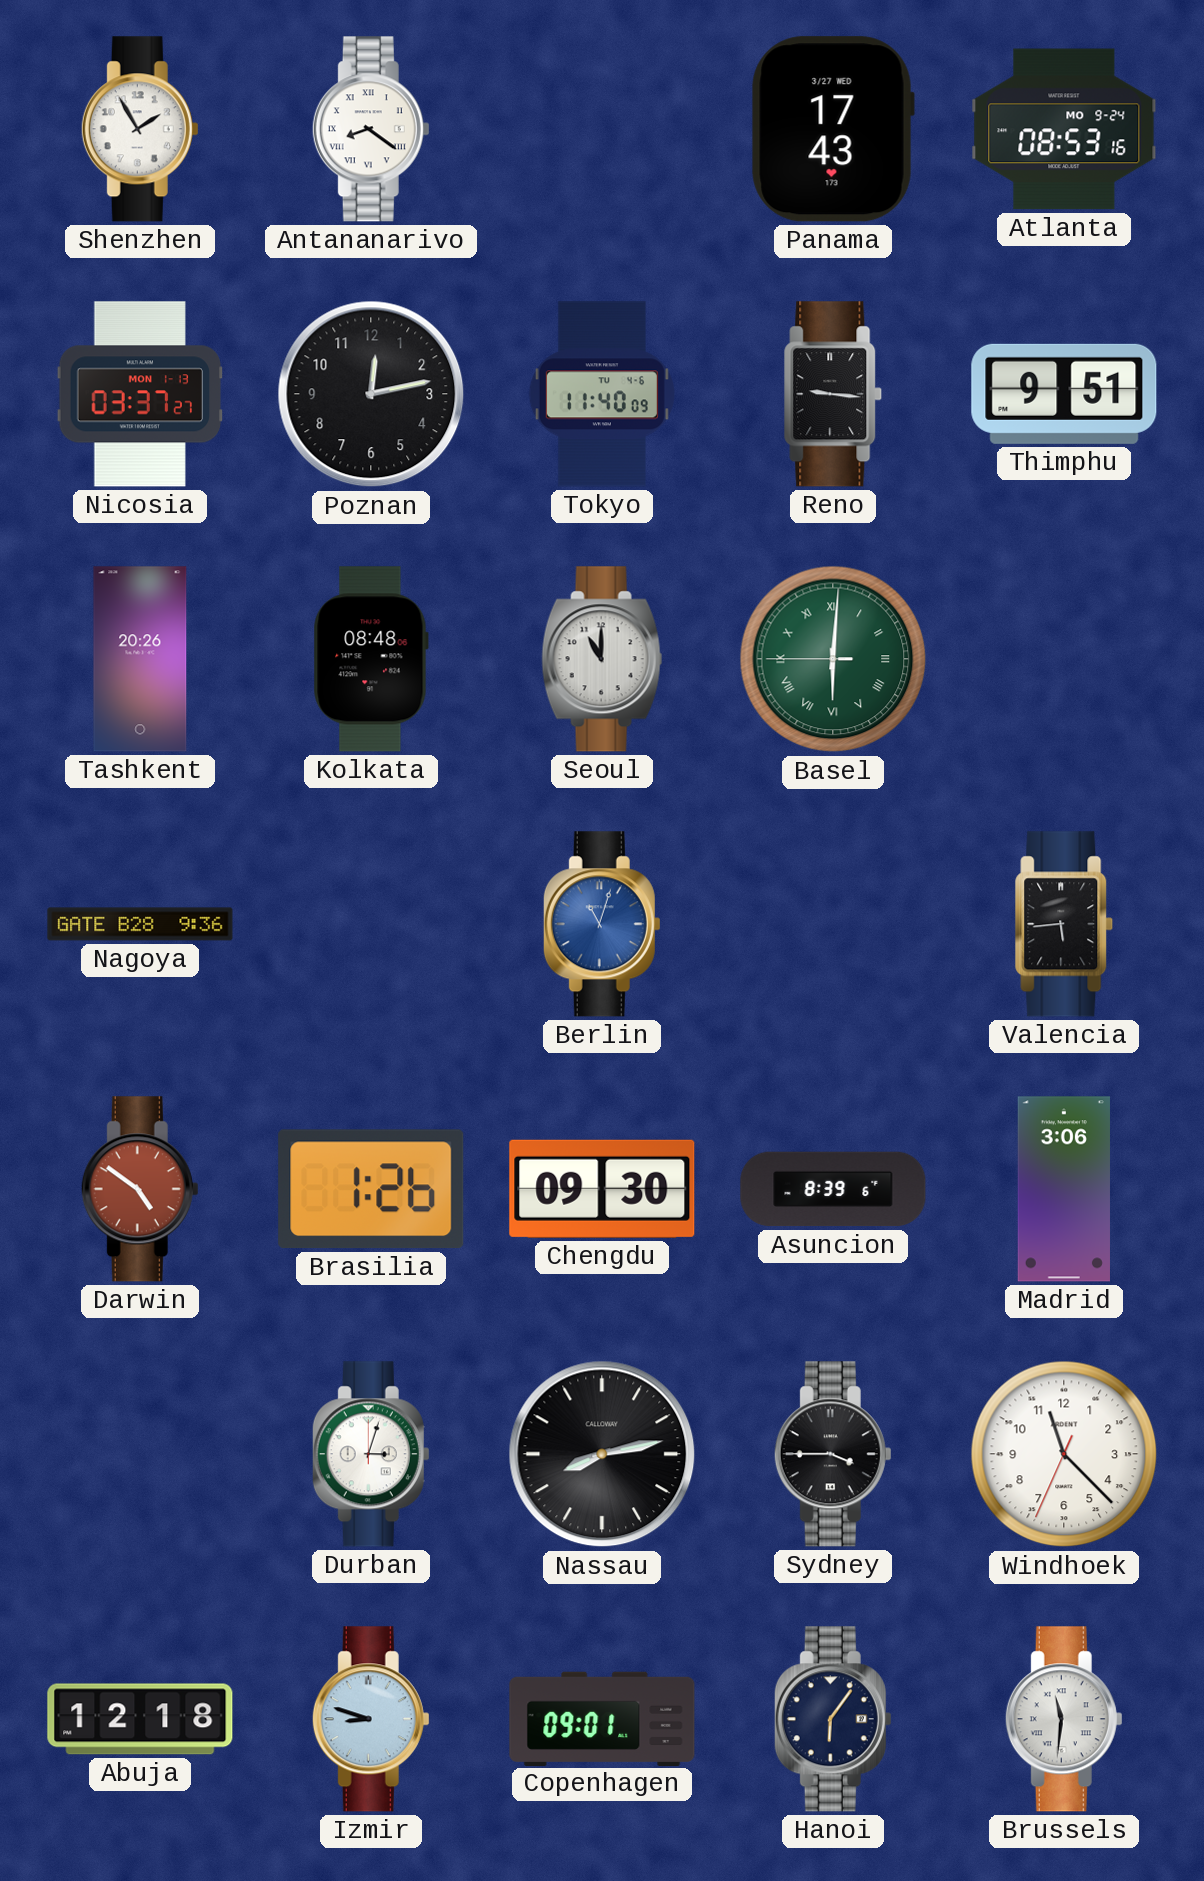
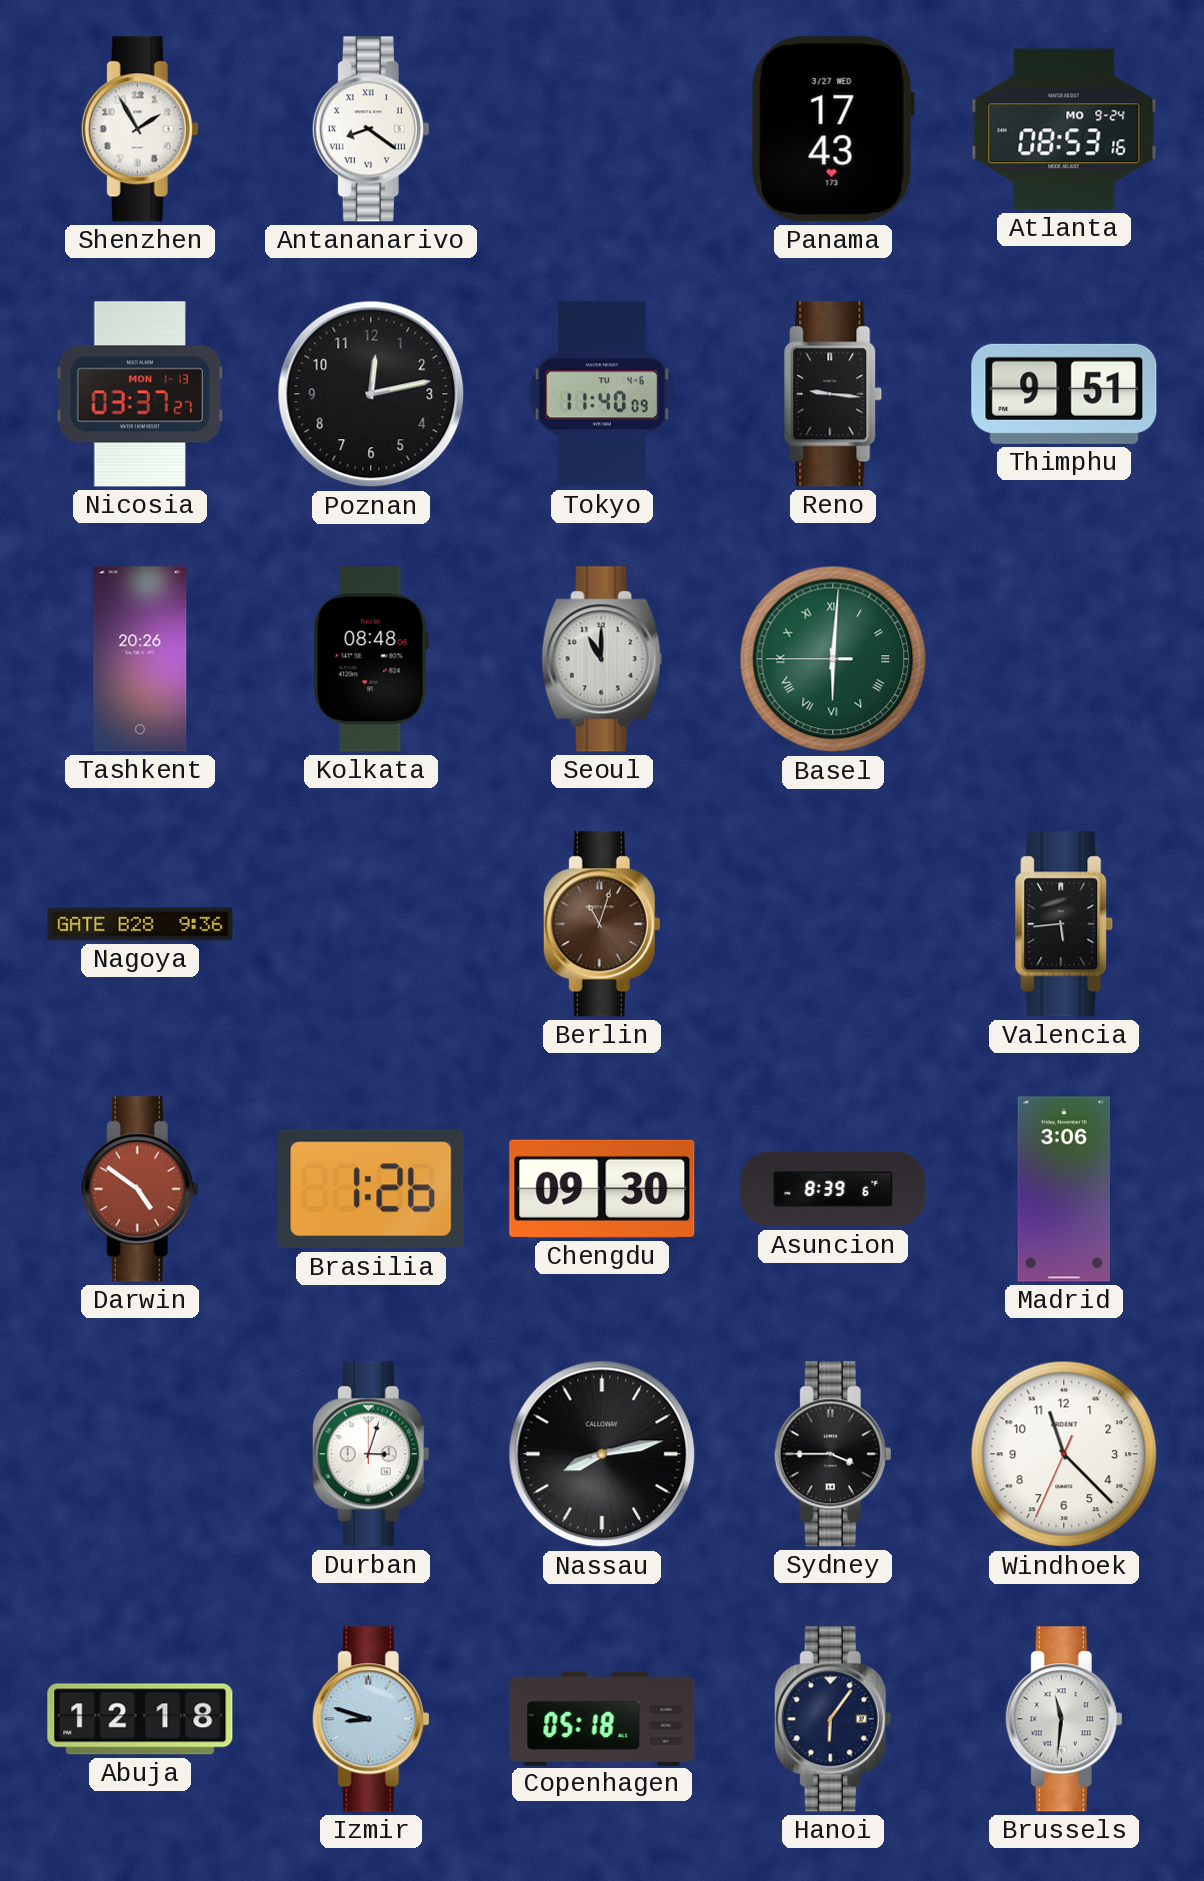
Berlin dial: blue -> brown
Copenhagen: 09:01 -> 05:18
